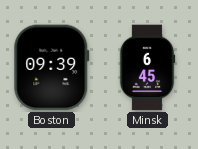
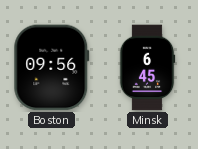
Boston: 09:39 -> 09:56
